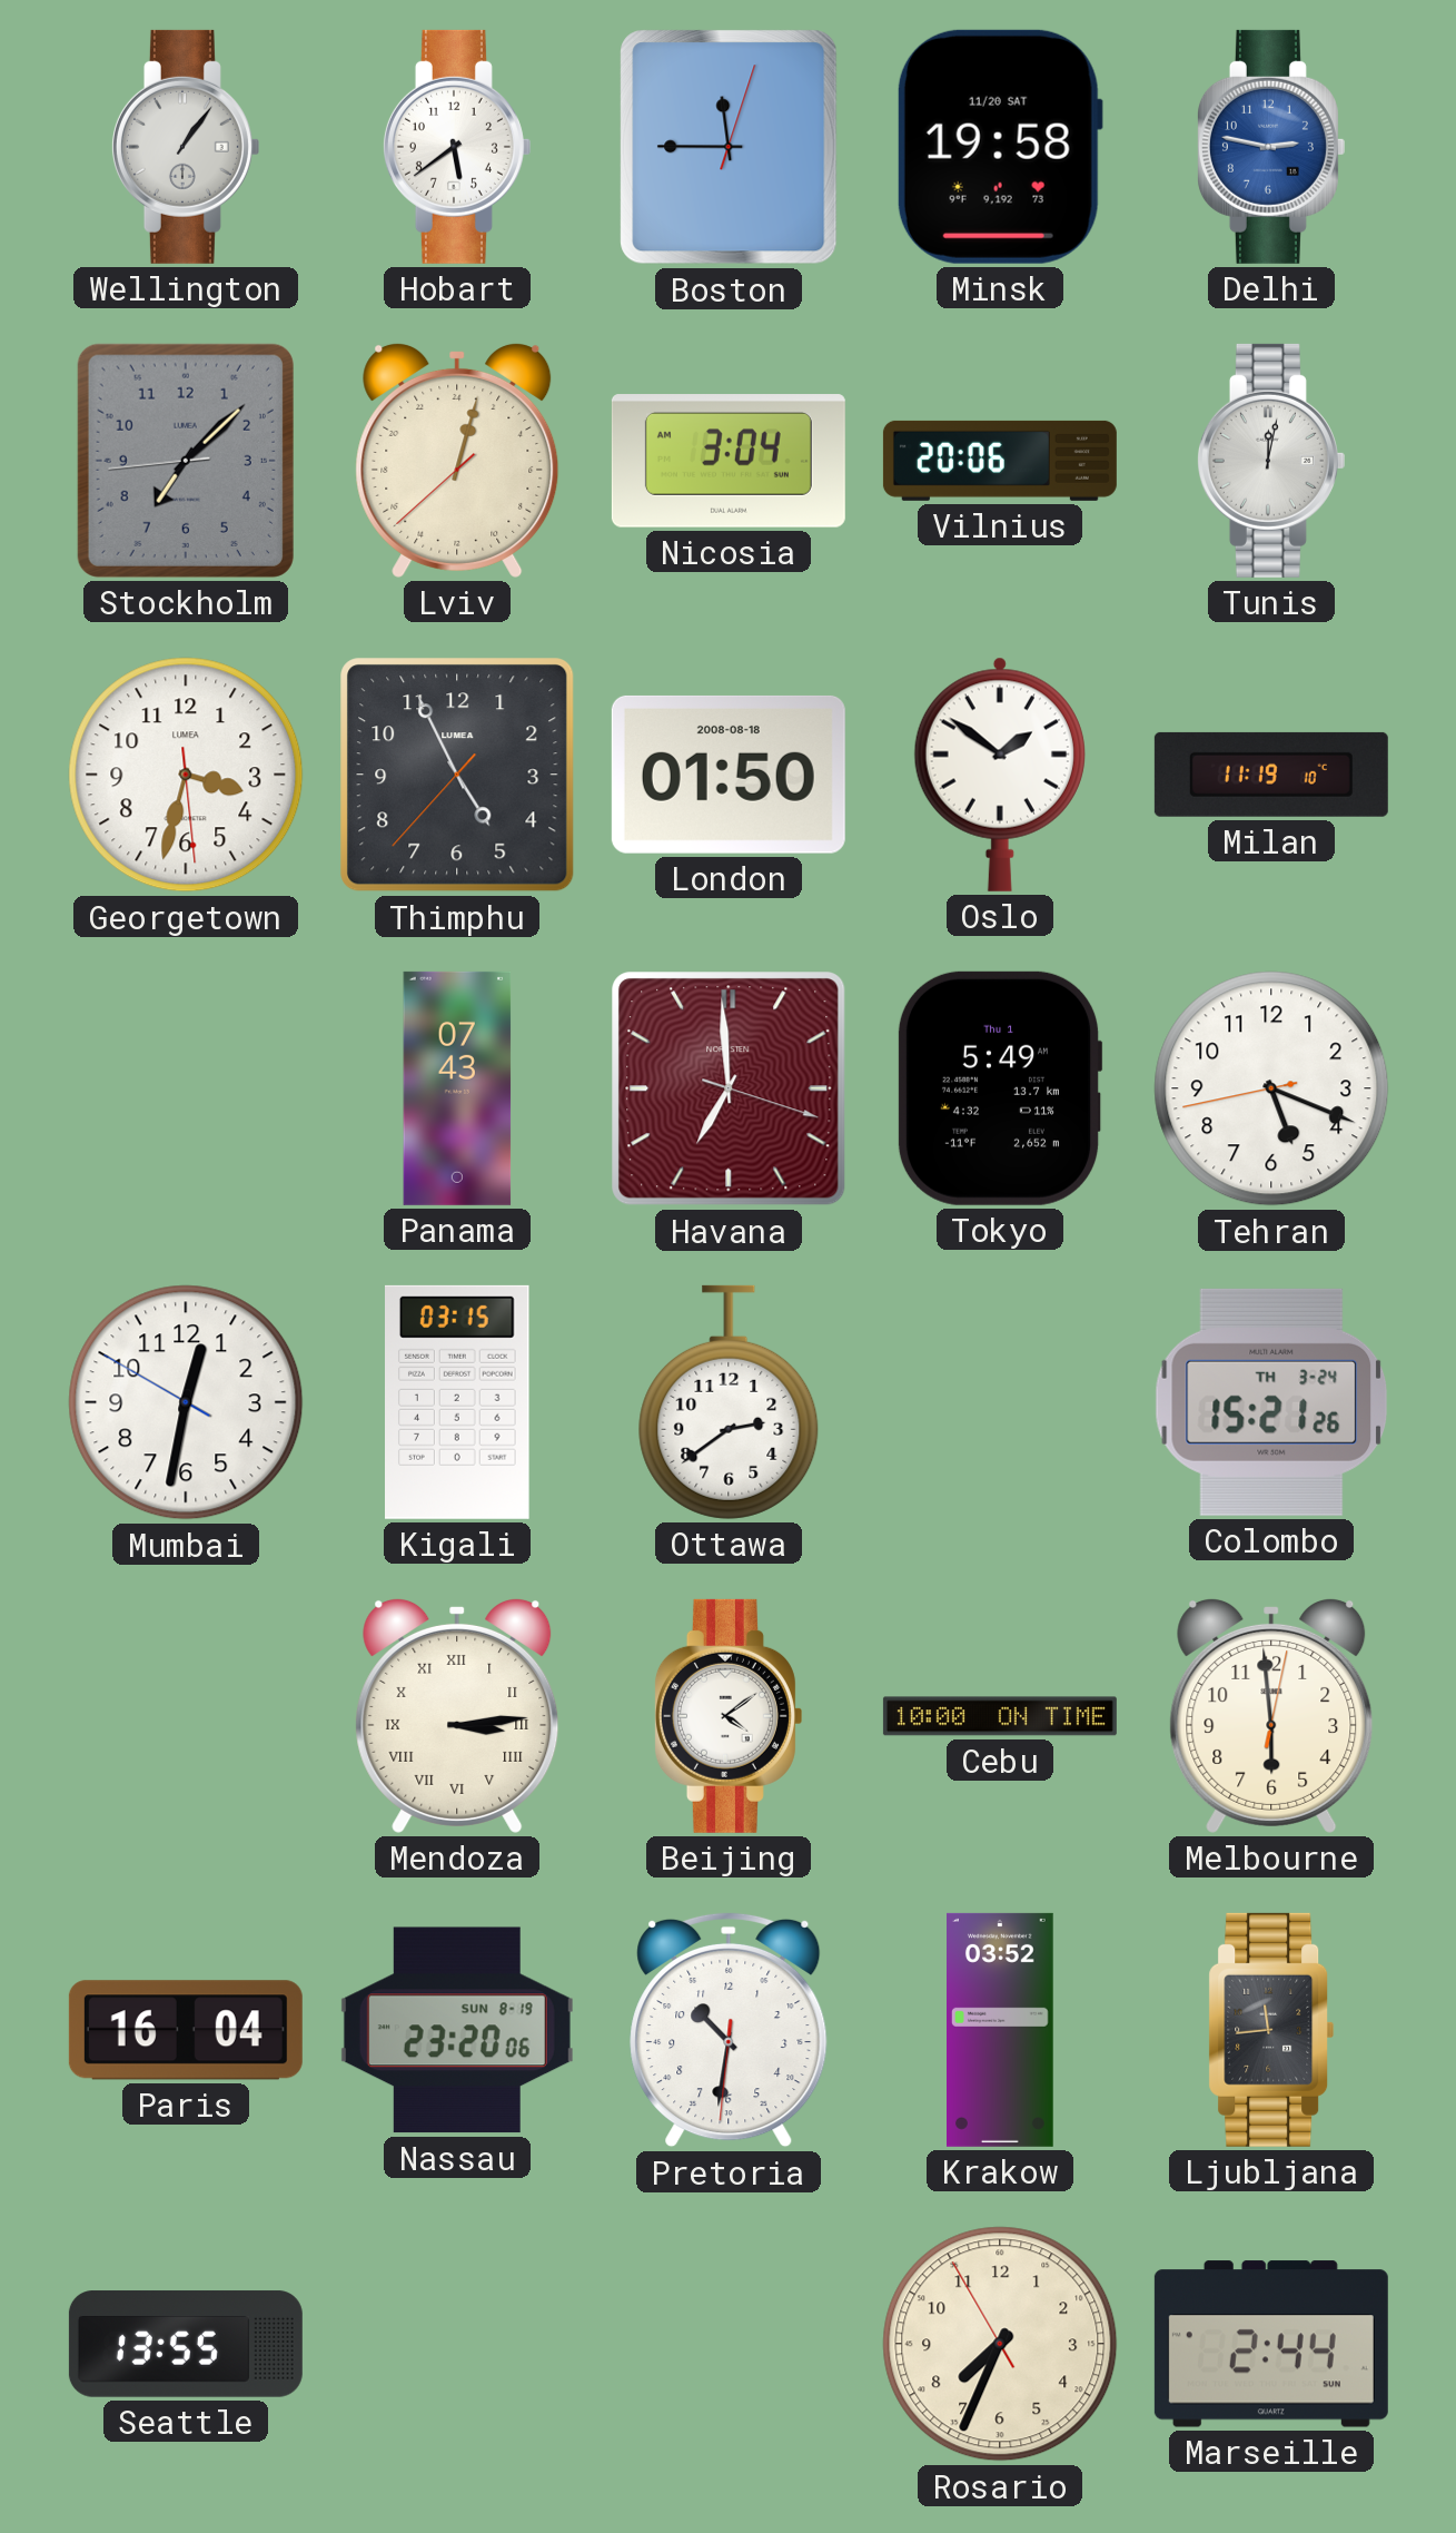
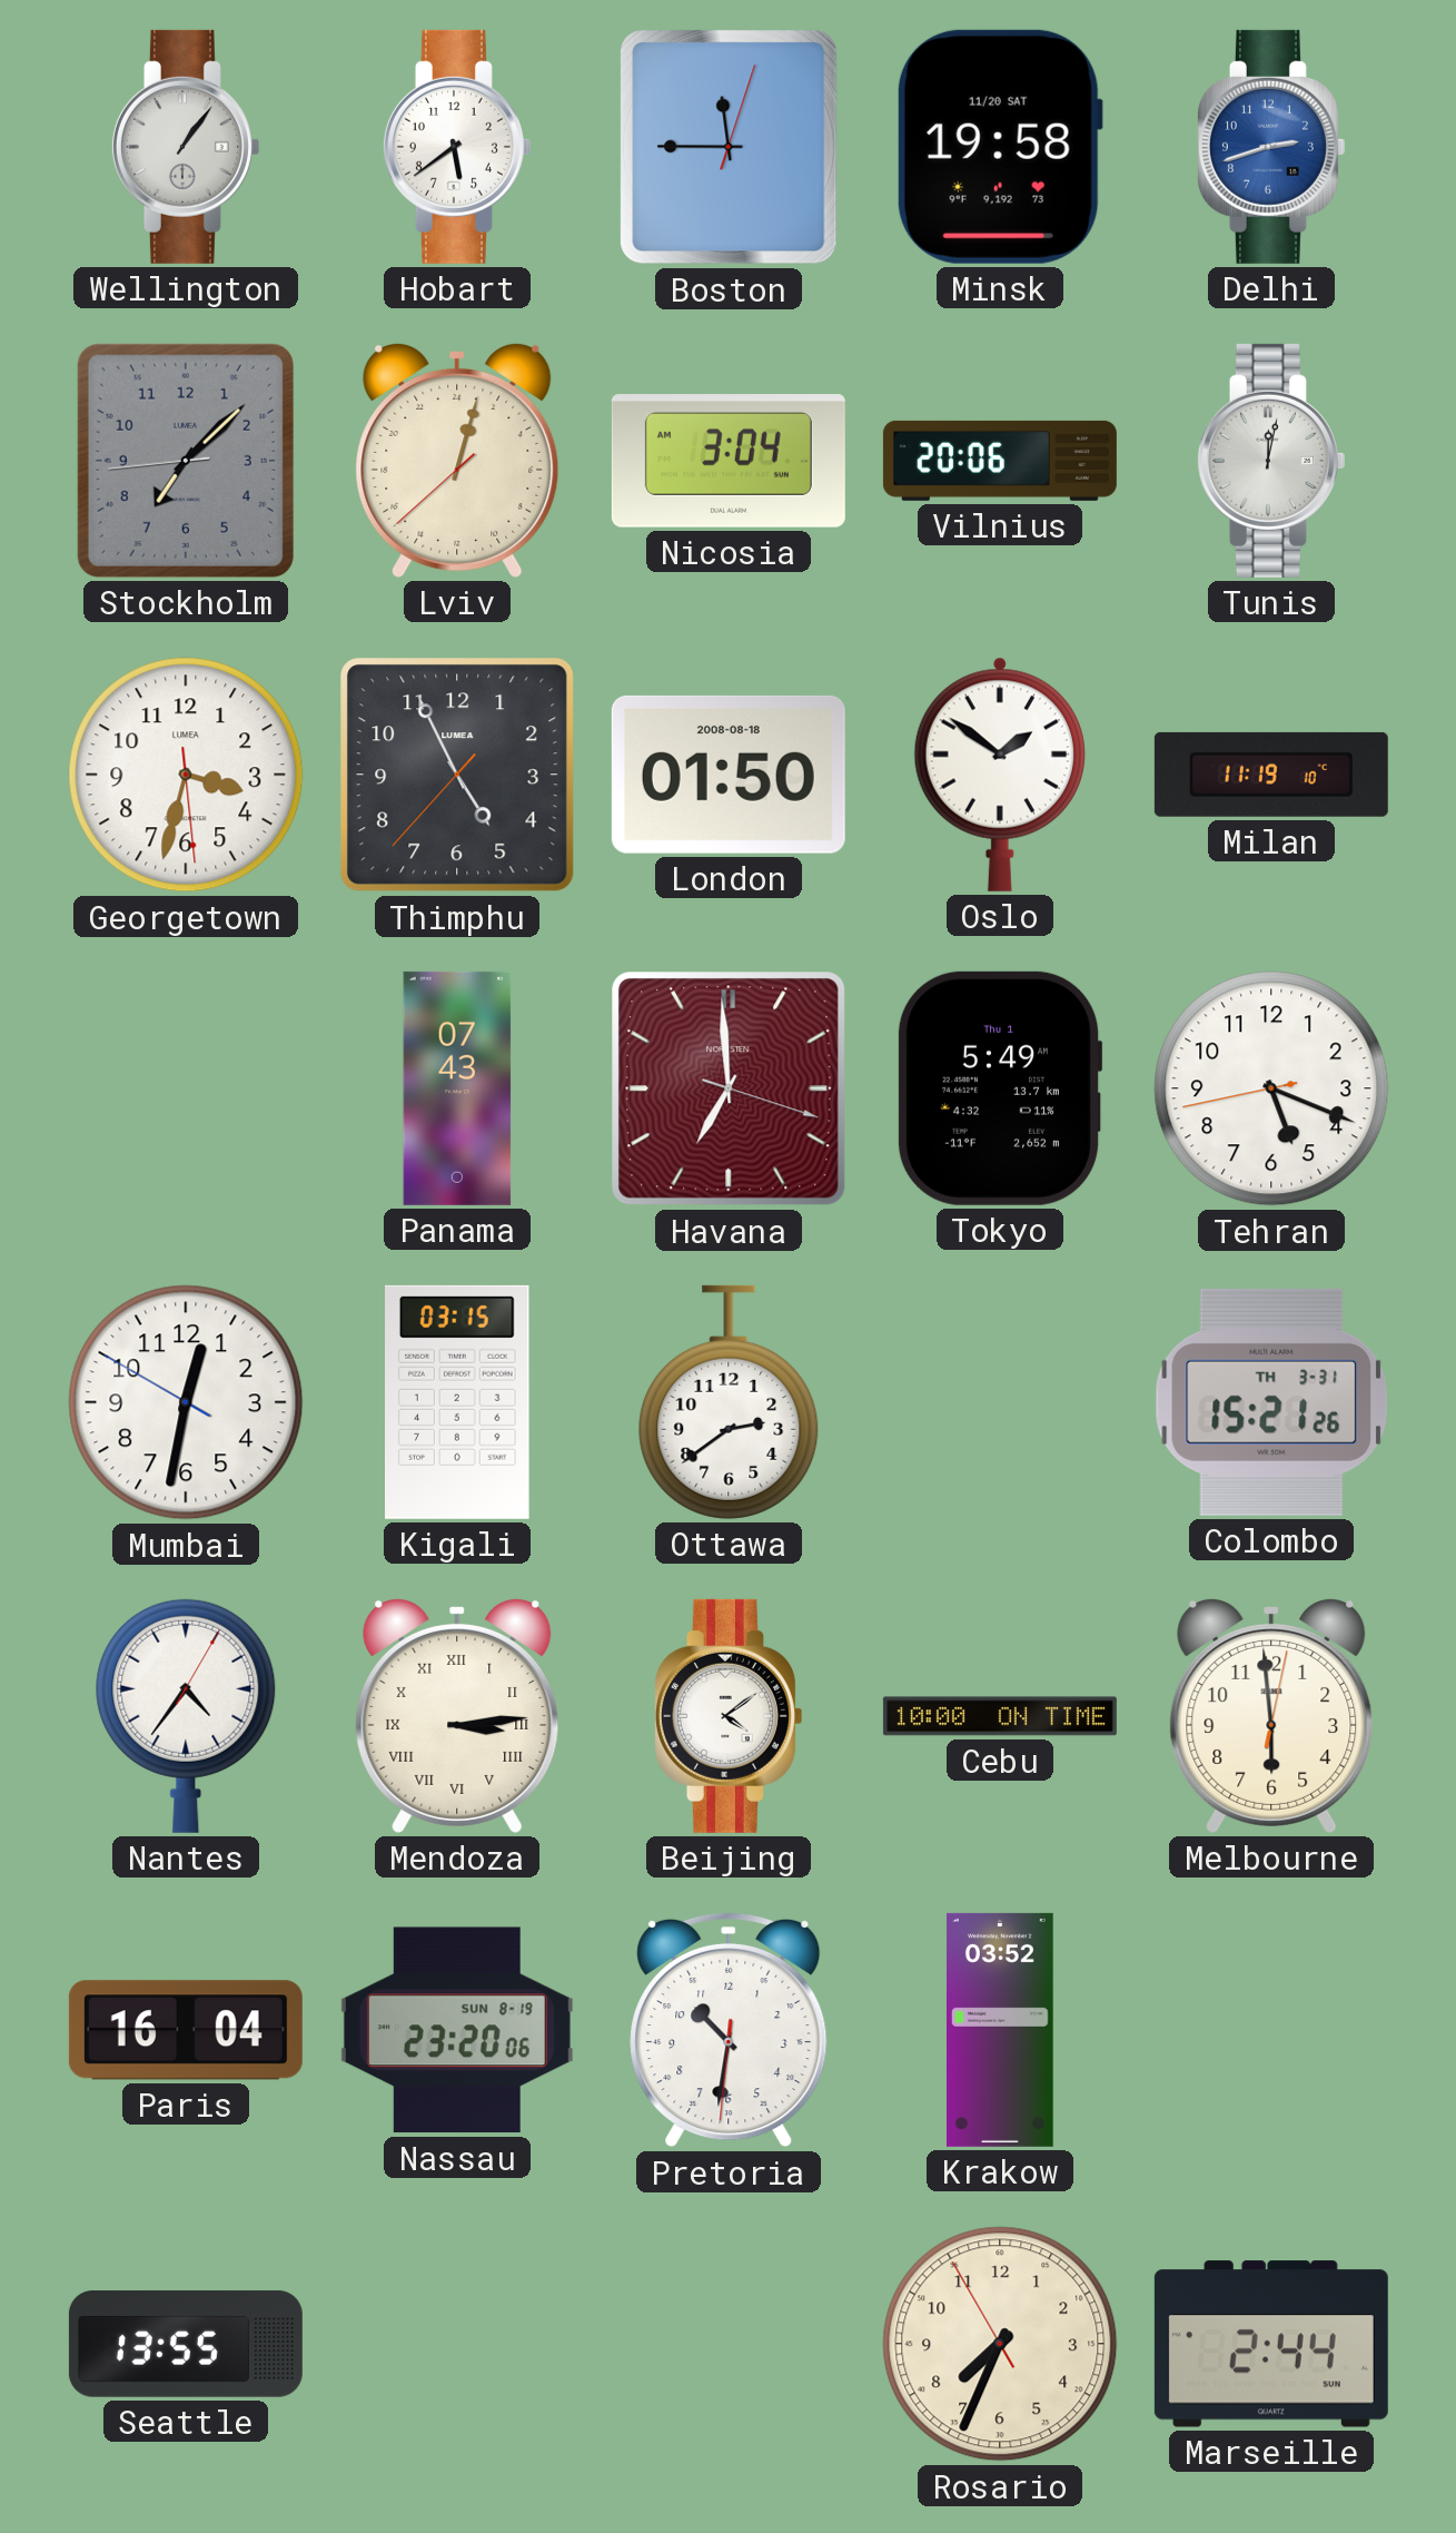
Delhi: 2:47 -> 2:42
Colombo date: TH 3-24 -> TH 3-31
Nantes: none -> 4:36
Ljubljana: 11:44 -> none
